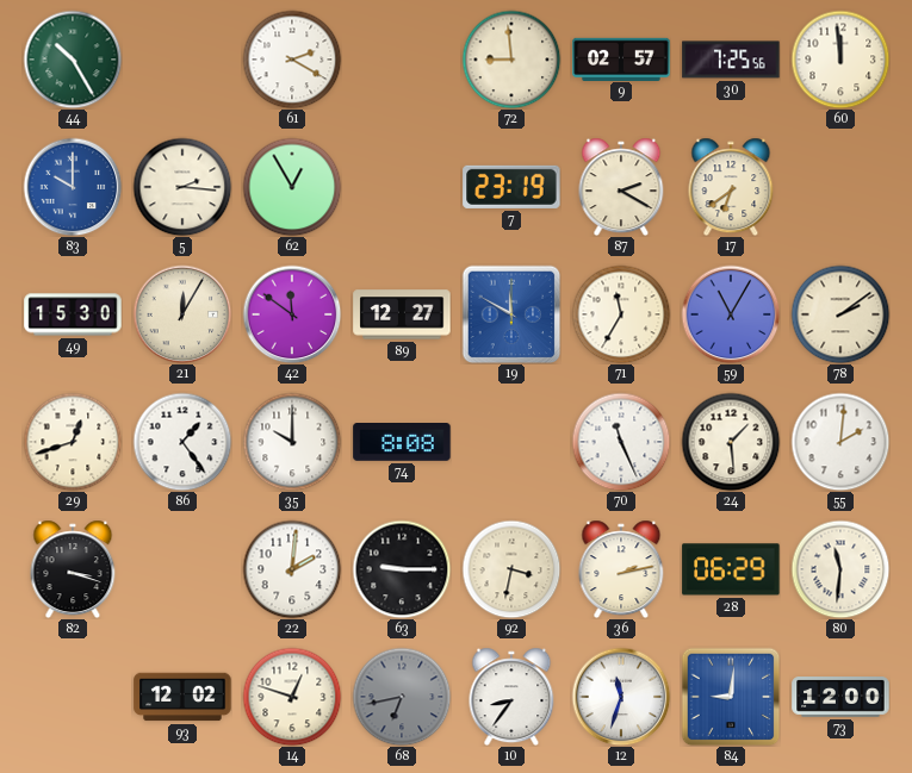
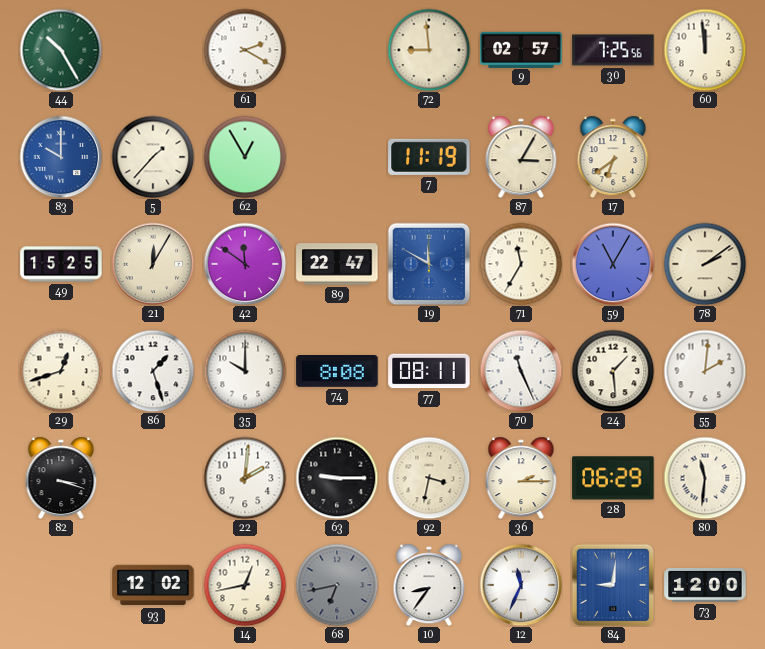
5: 2:16 -> 1:37
7: 23:19 -> 11:19
87: 2:20 -> 3:05
49: 15:30 -> 15:25
89: 12:27 -> 22:47
86: 1:24 -> 1:27
77: none -> 08:11
36: 2:13 -> 2:15
14: 12:48 -> 12:43
12: 11:33 -> 11:34
